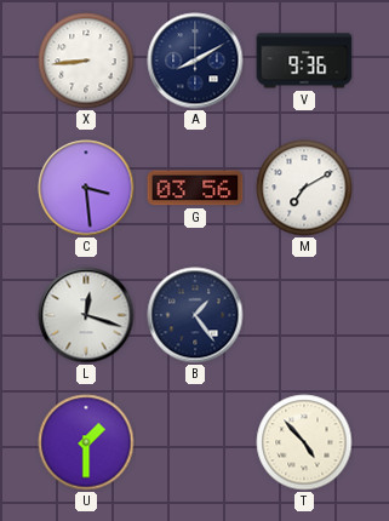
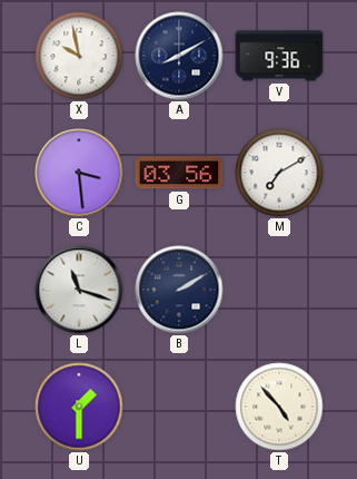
X: 8:44 -> 9:58
L: 12:18 -> 11:18
B: 1:24 -> 2:10
